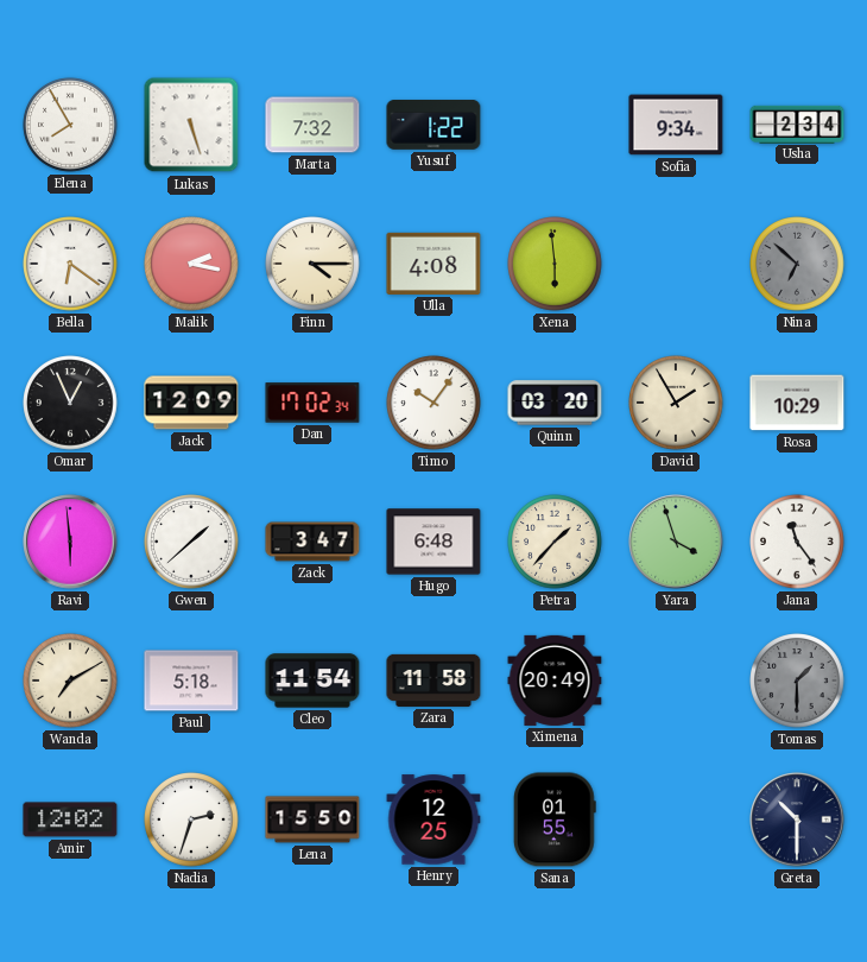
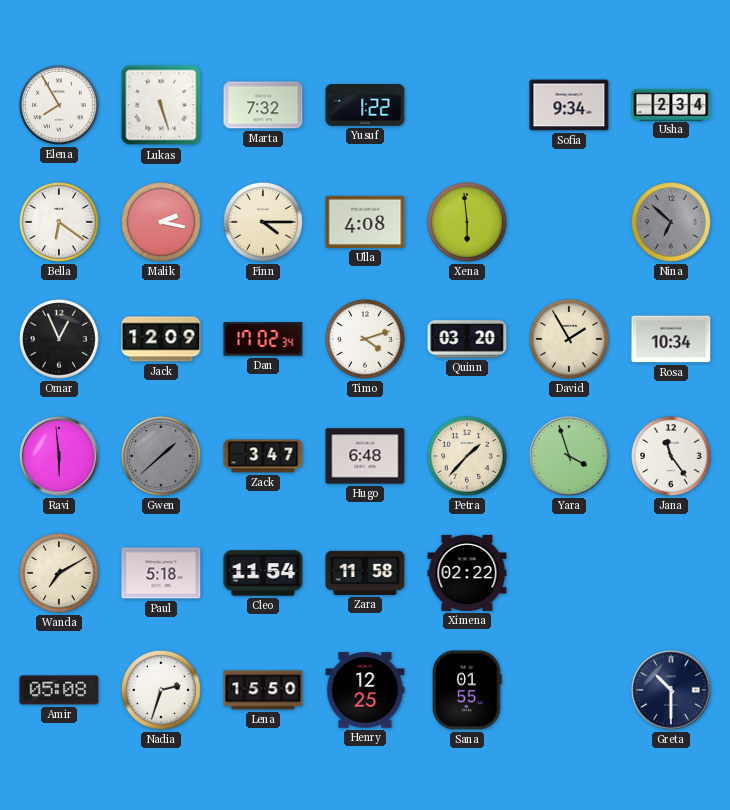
Timo: 10:06 -> 4:12
Rosa: 10:29 -> 10:34
Gwen dial: white -> grey
Ximena: 20:49 -> 02:22
Tomas: 1:30 -> none
Amir: 12:02 -> 05:08
